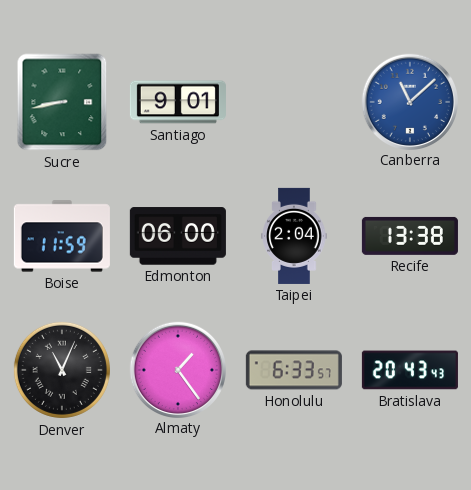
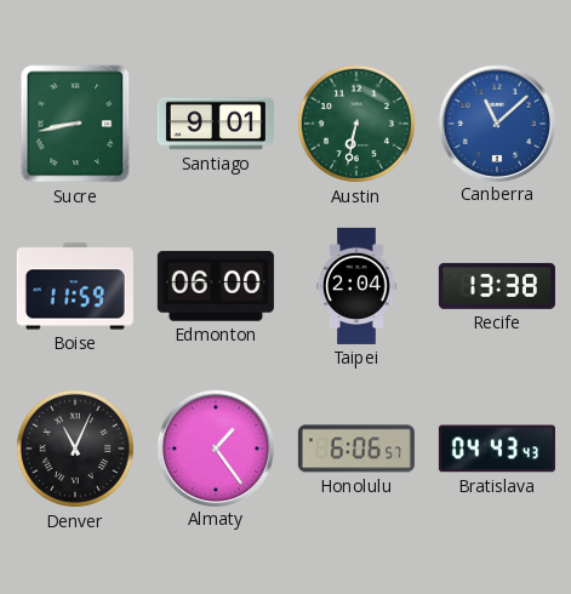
Austin: none -> 6:32
Honolulu: 6:33 -> 6:06
Bratislava: 20:43 -> 04:43
